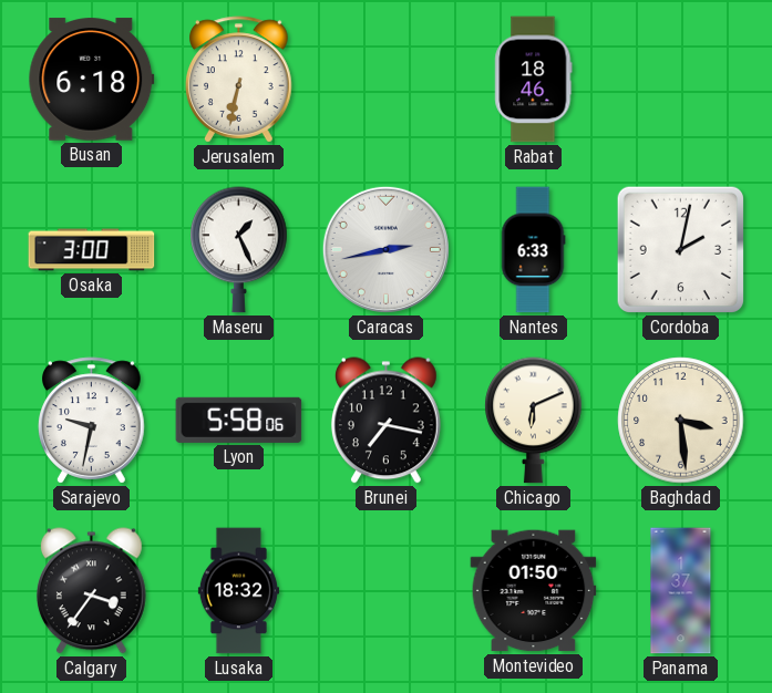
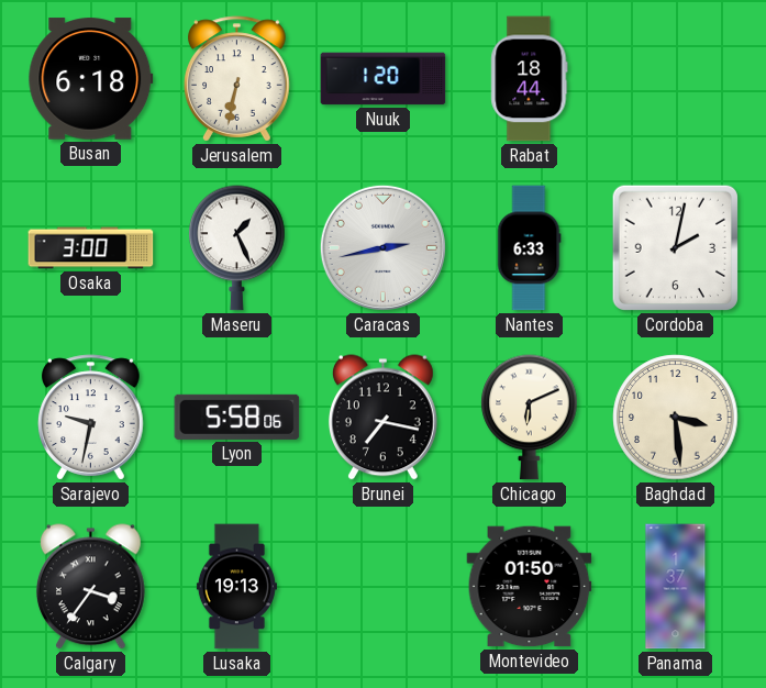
Nuuk: none -> 1:20
Rabat: 18:46 -> 18:44
Lusaka: 18:32 -> 19:13
